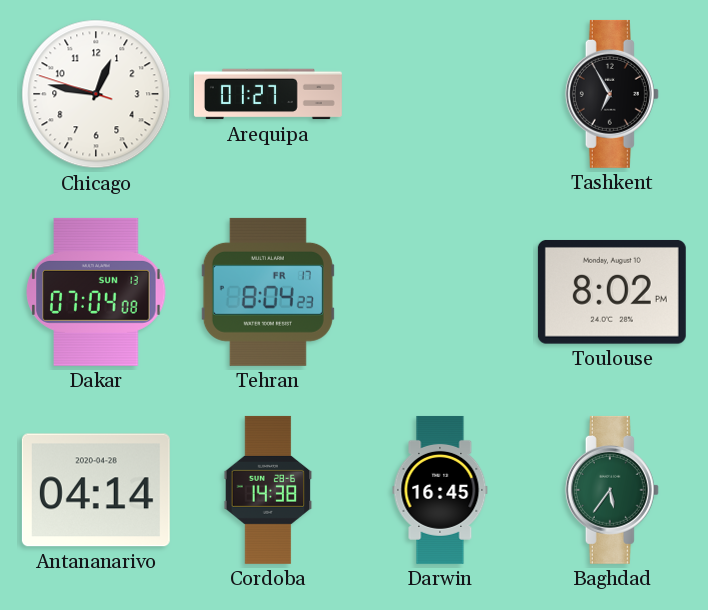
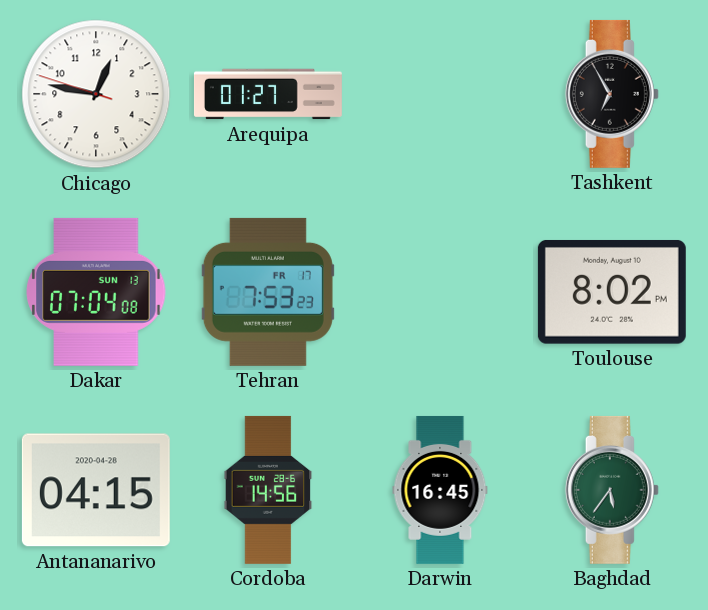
Tehran: 8:04 -> 7:53
Antananarivo: 04:14 -> 04:15
Cordoba: 14:38 -> 14:56
